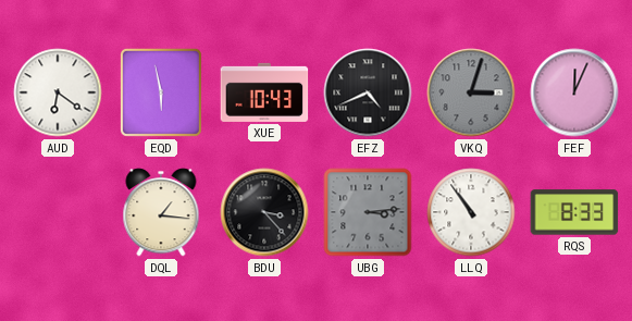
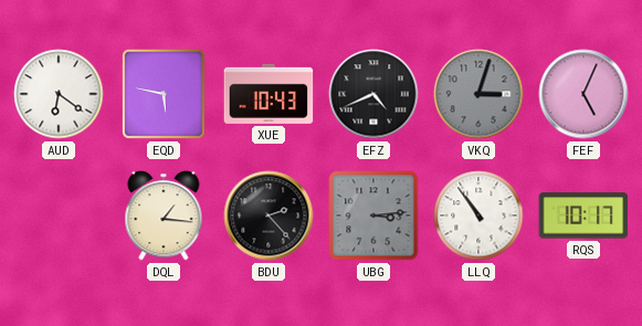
EQD: 5:58 -> 5:47
FEF: 12:04 -> 5:04
BDU: 3:23 -> 2:23
RQS: 8:33 -> 10:17
